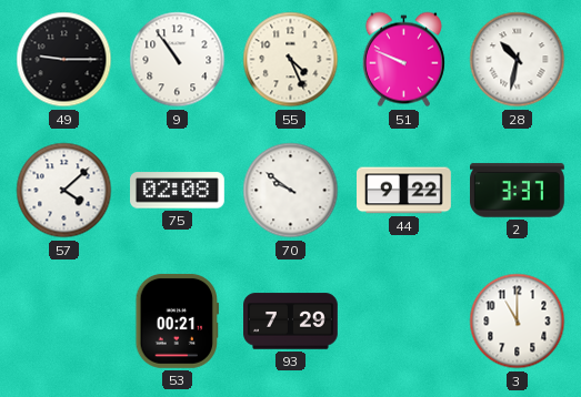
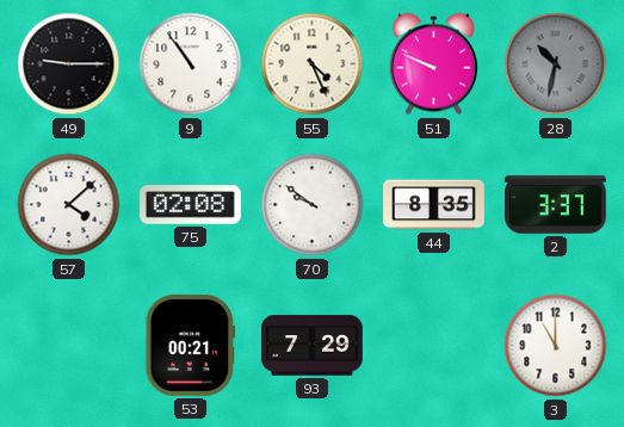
28 dial: white -> grey
44: 9:22 -> 8:35
